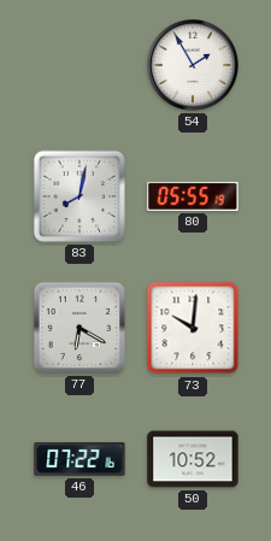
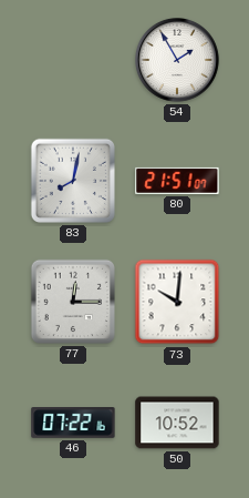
80: 05:55 -> 21:51
77: 6:20 -> 12:15
